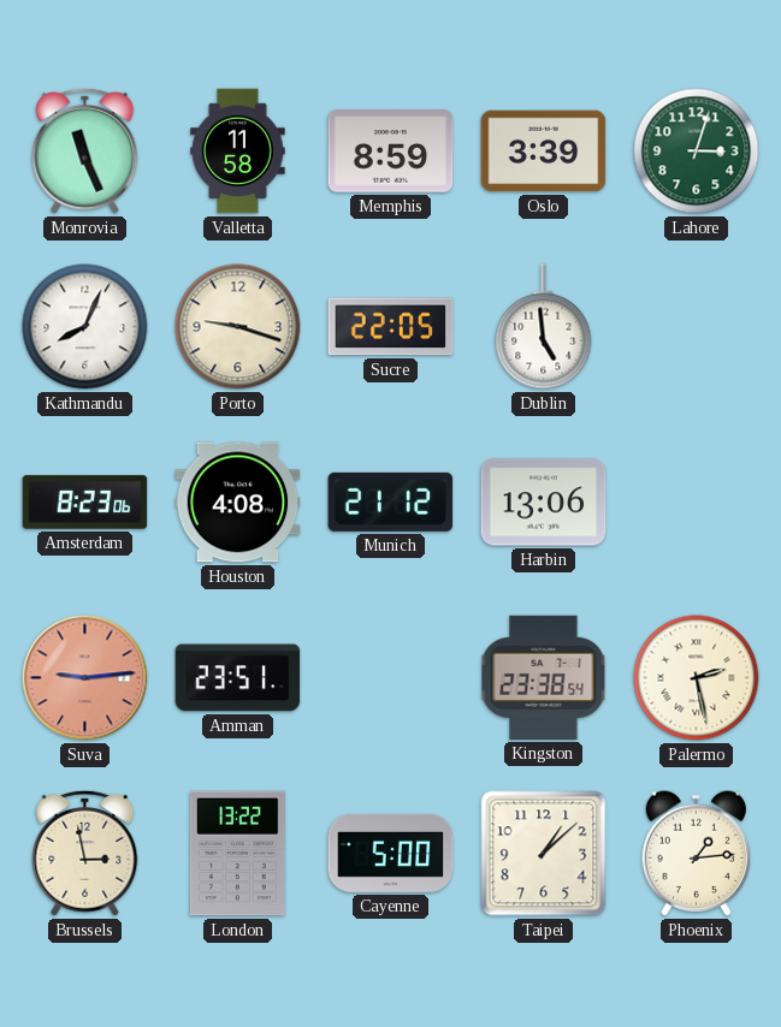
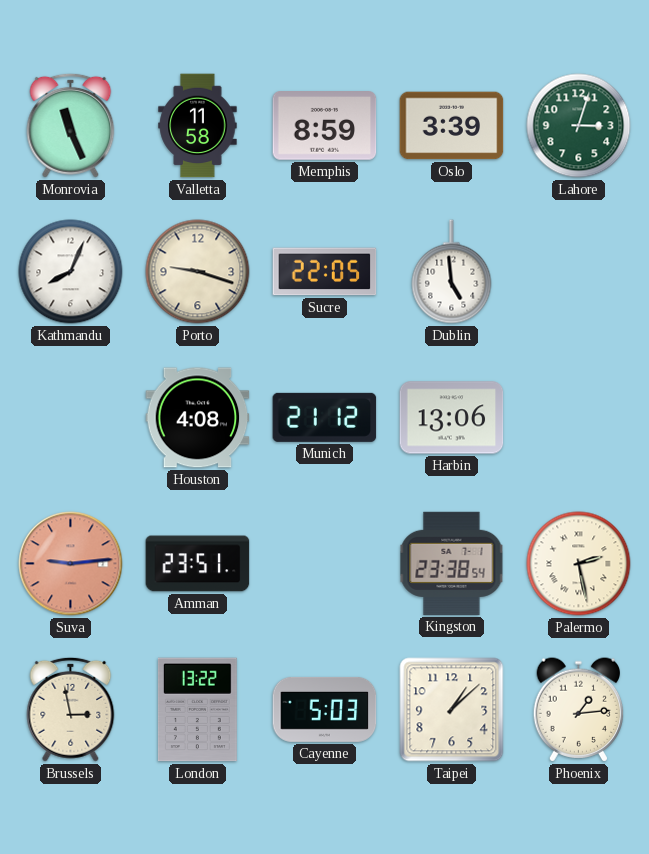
Amsterdam: 8:23 -> none
Cayenne: 5:00 -> 5:03
